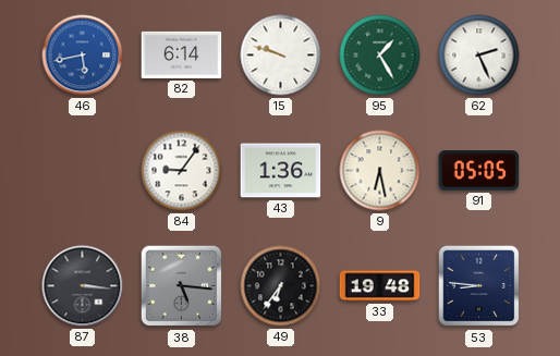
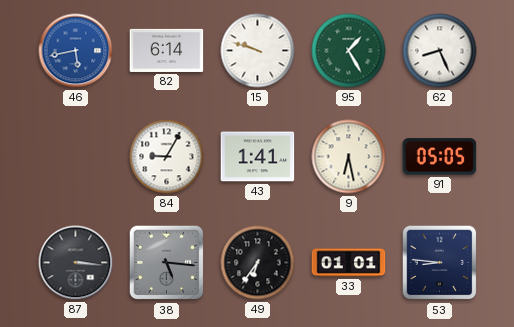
62: 2:26 -> 8:26
84: 9:06 -> 9:05
43: 1:36 -> 1:41
33: 19:48 -> 01:01
